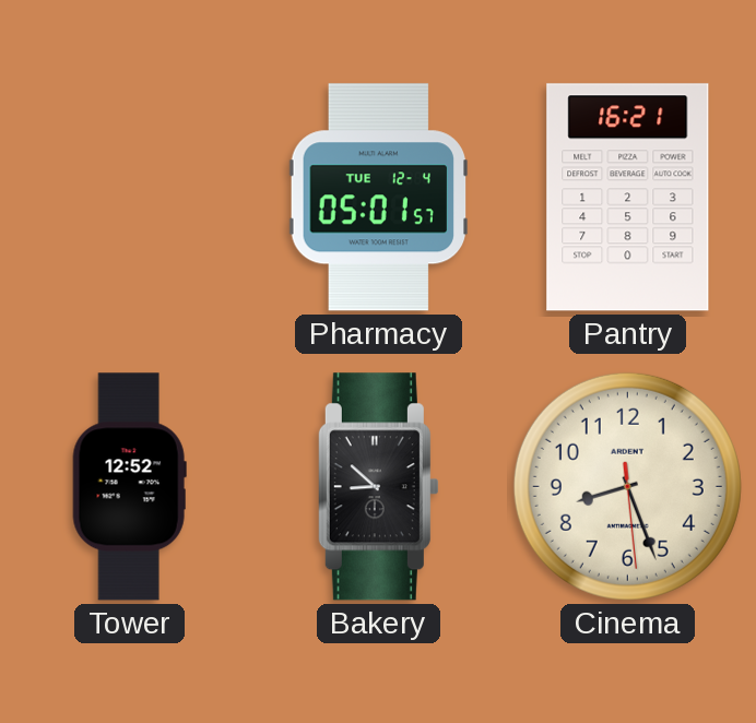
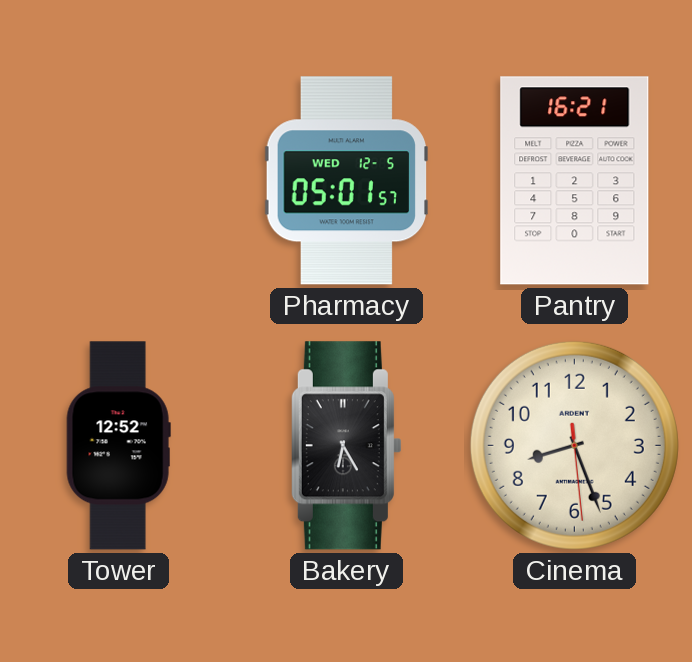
Pharmacy date: TUE 12-4 -> WED 12-5
Bakery: 8:52 -> 6:25
